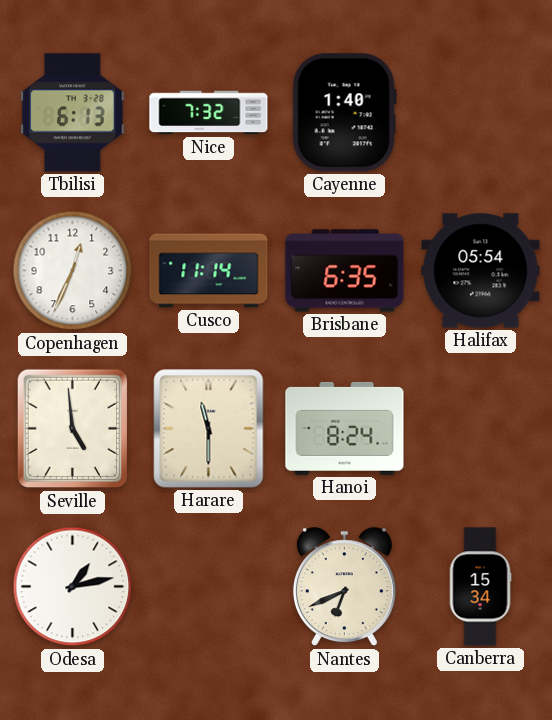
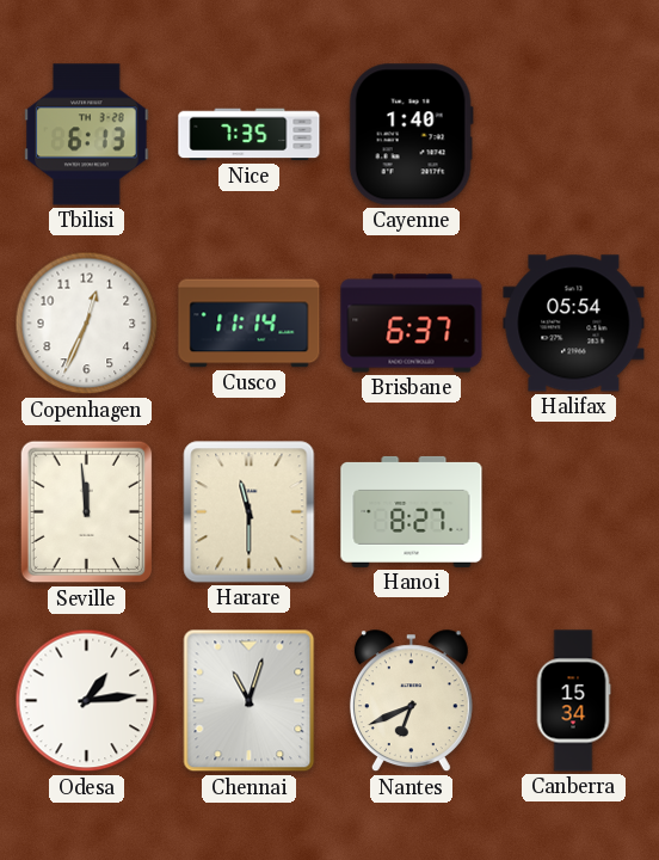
Nice: 7:32 -> 7:35
Brisbane: 6:35 -> 6:37
Seville: 4:59 -> 11:59
Hanoi: 8:24 -> 8:27
Odesa: 1:13 -> 1:14
Chennai: none -> 11:03
